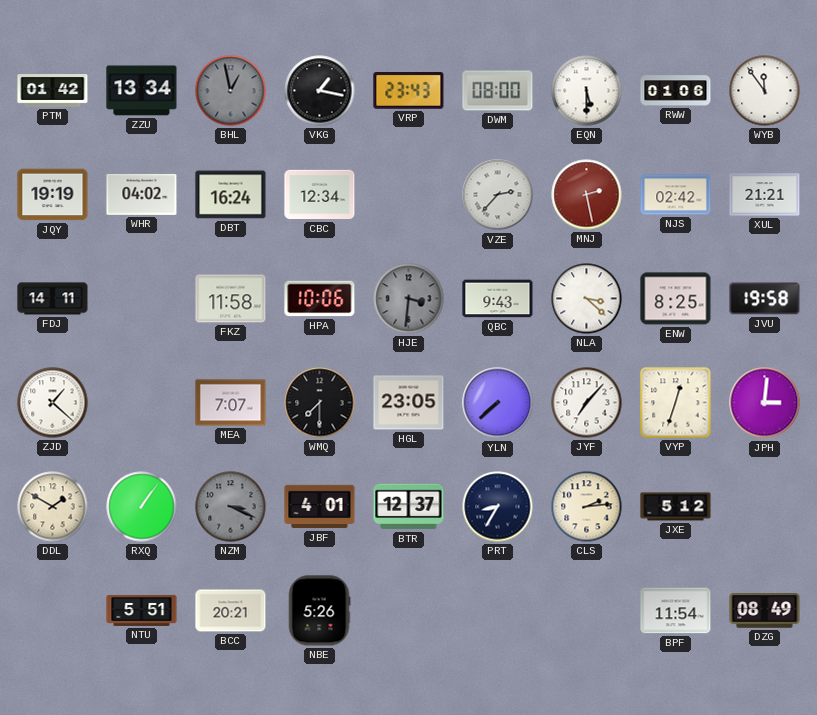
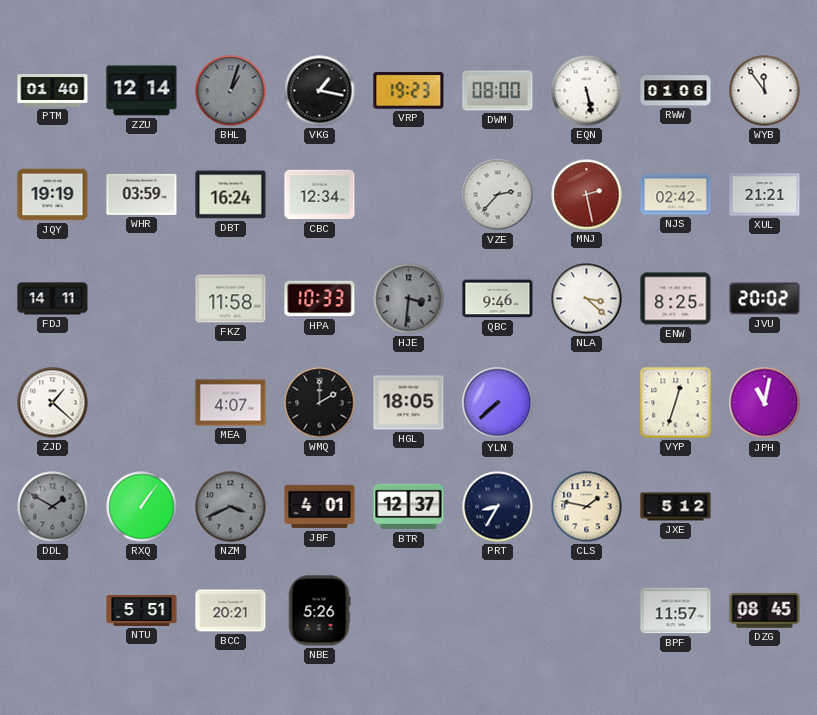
PTM: 01:42 -> 01:40
ZZU: 13:34 -> 12:14
BHL: 12:58 -> 1:03
VRP: 23:43 -> 19:23
EQN: 5:30 -> 5:28
WHR: 04:02 -> 03:59
HPA: 10:06 -> 10:33
QBC: 9:43 -> 9:46
JVU: 19:58 -> 20:02
MEA: 7:07 -> 4:07
WMQ: 7:30 -> 2:00
HGL: 23:05 -> 18:05
JYF: 7:07 -> none
JPH: 3:01 -> 11:02
DDL dial: cream -> grey
NZM: 3:19 -> 3:41
CLS: 2:14 -> 1:47
BPF: 11:54 -> 11:57
DZG: 08:49 -> 08:45
